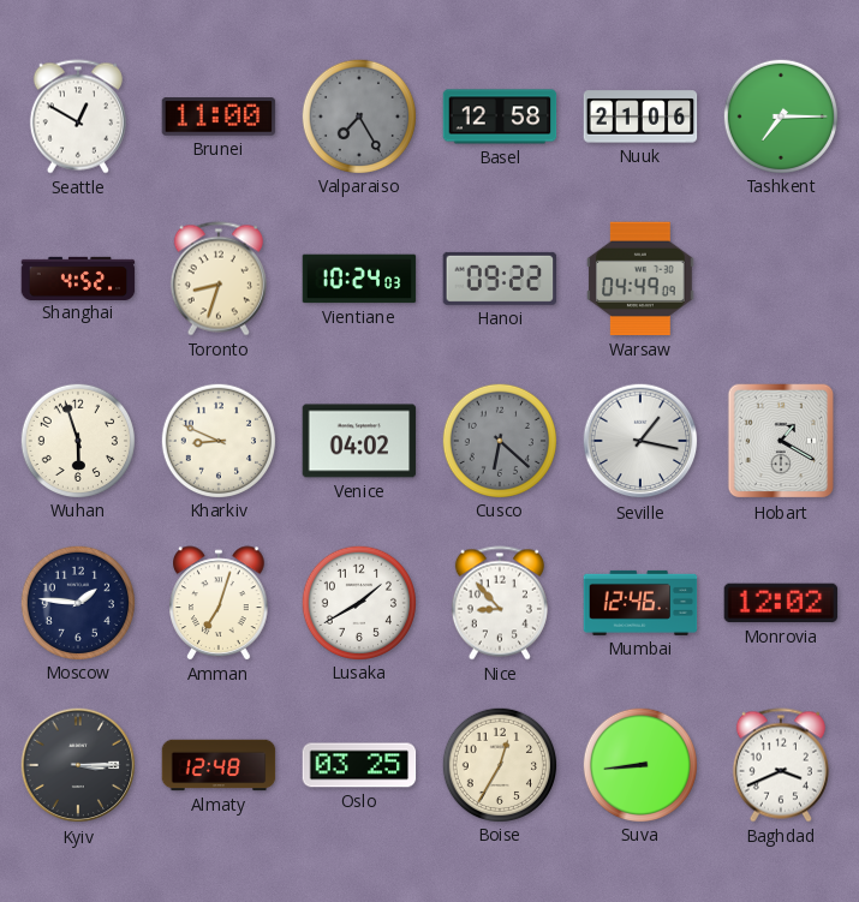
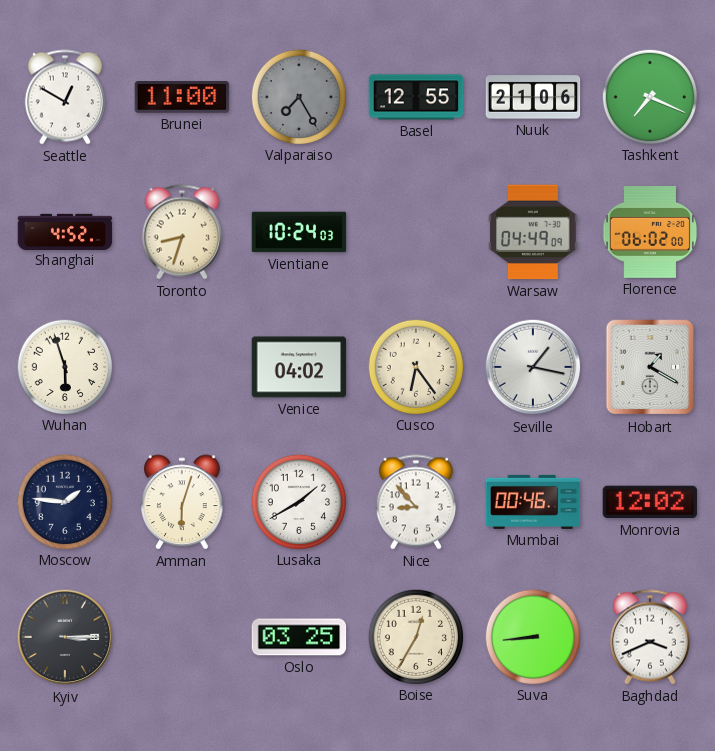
Basel: 12:58 -> 12:55
Tashkent: 7:15 -> 7:19
Hanoi: 09:22 -> none
Florence: none -> 06:02
Kharkiv: 8:49 -> none
Cusco: 6:22 -> 6:24
Cusco dial: grey -> cream
Amman: 7:03 -> 6:03
Mumbai: 12:46 -> 00:46
Almaty: 12:48 -> none
